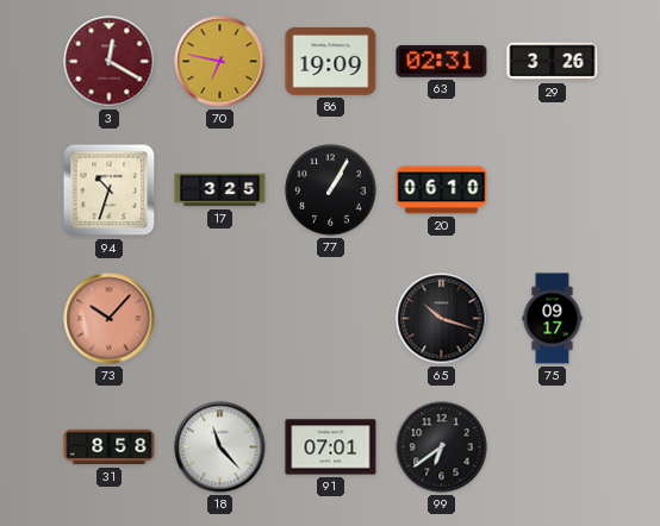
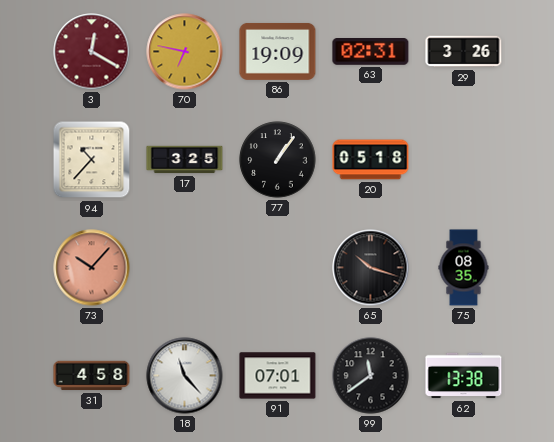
94: 10:33 -> 10:37
77: 1:05 -> 1:06
20: 06:10 -> 05:18
75: 09:17 -> 08:35
31: 8:58 -> 4:58
99: 6:39 -> 11:39
62: none -> 13:38
